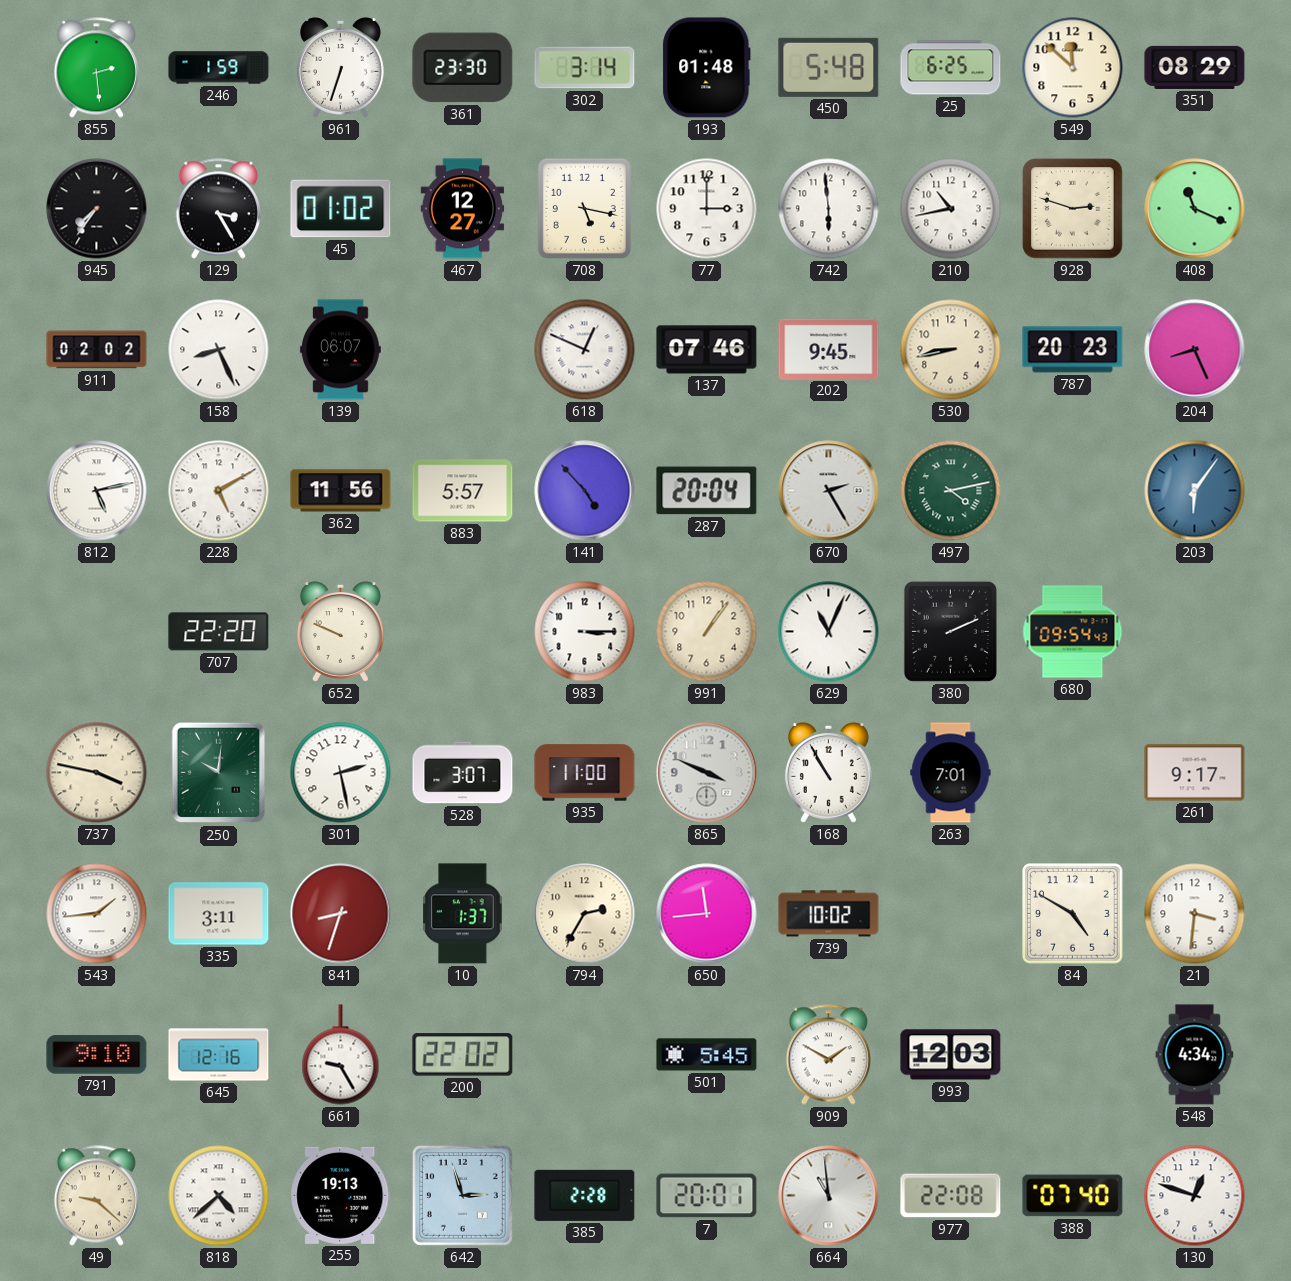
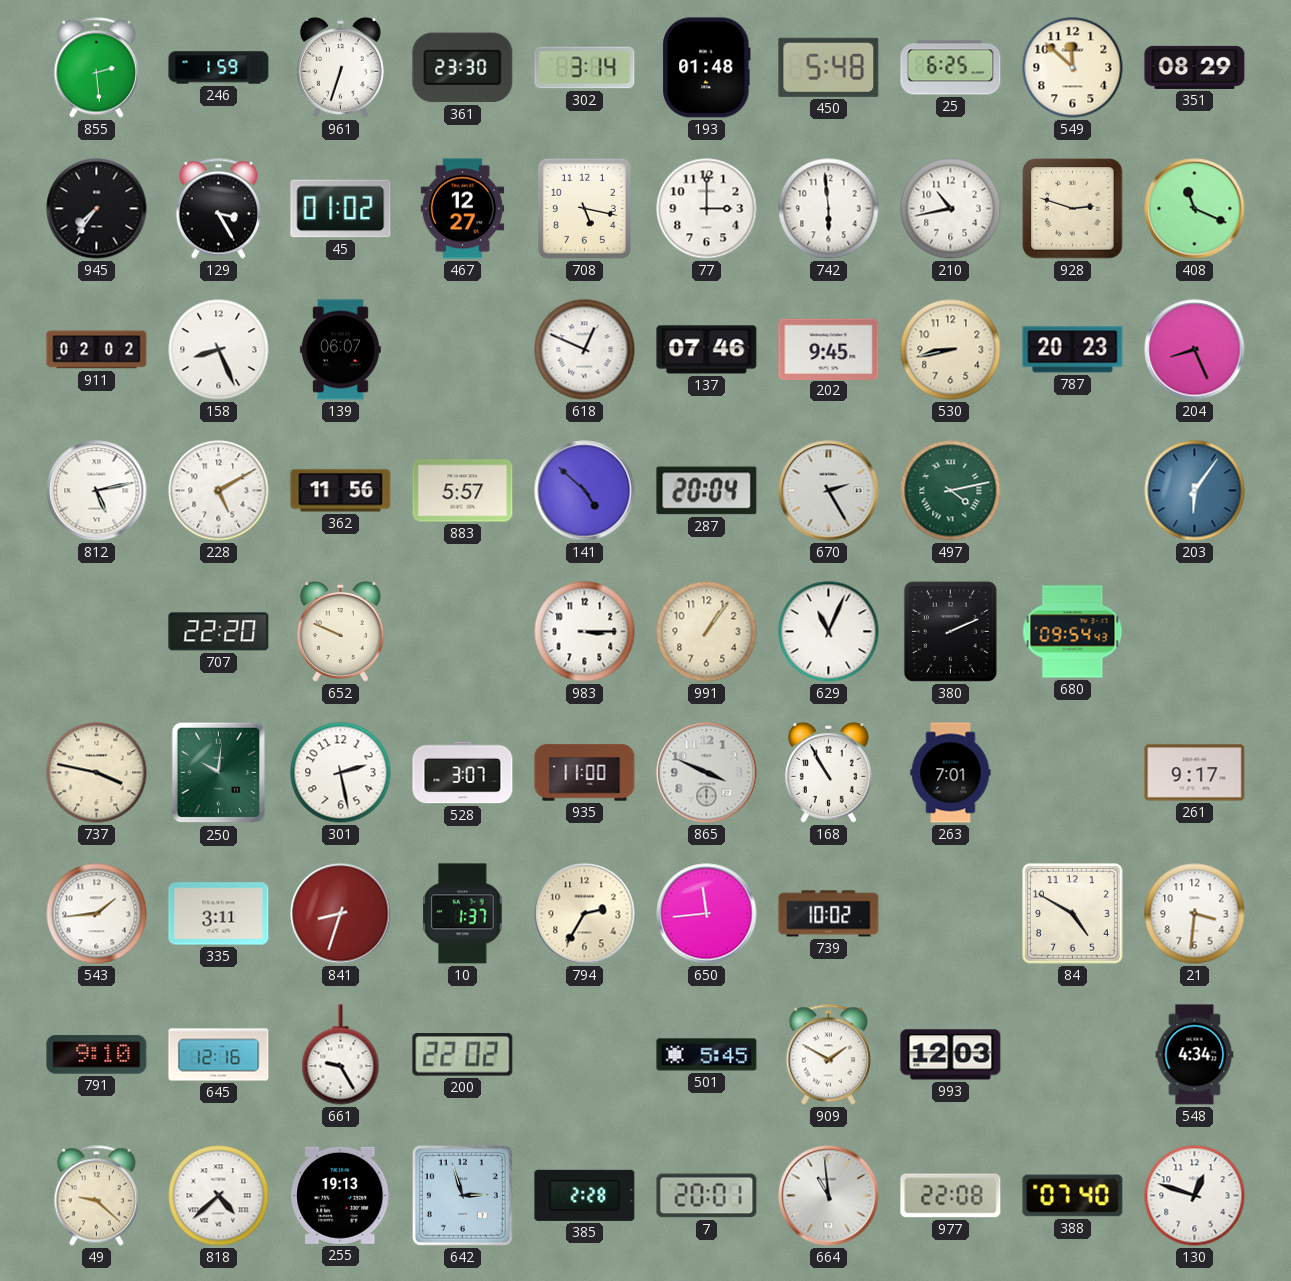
141: 4:53 -> 4:52
